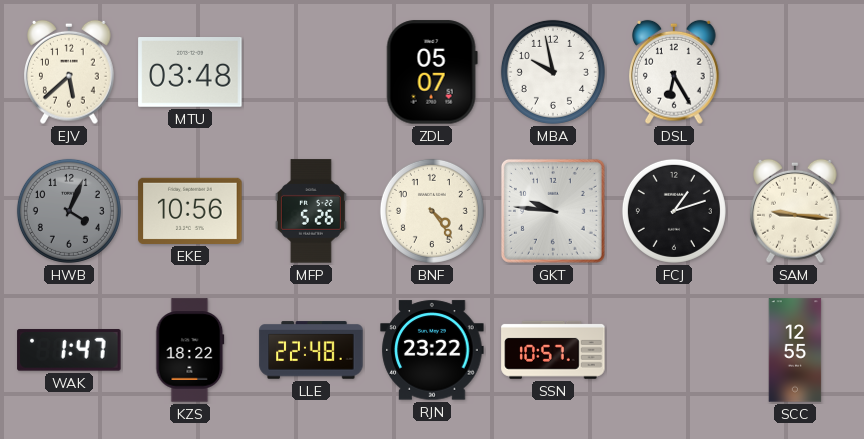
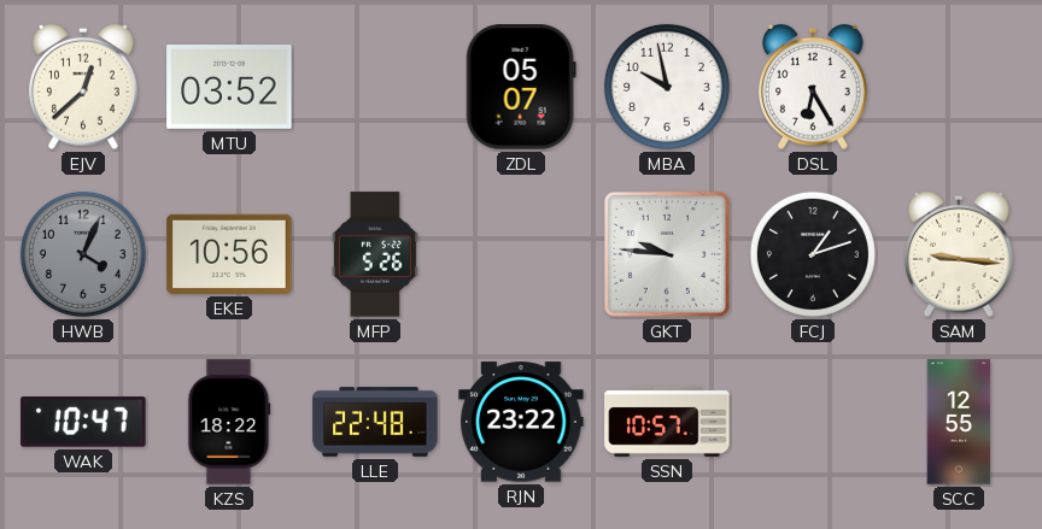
EJV: 5:38 -> 12:38
MTU: 03:48 -> 03:52
BNF: 4:24 -> none
WAK: 1:47 -> 10:47
